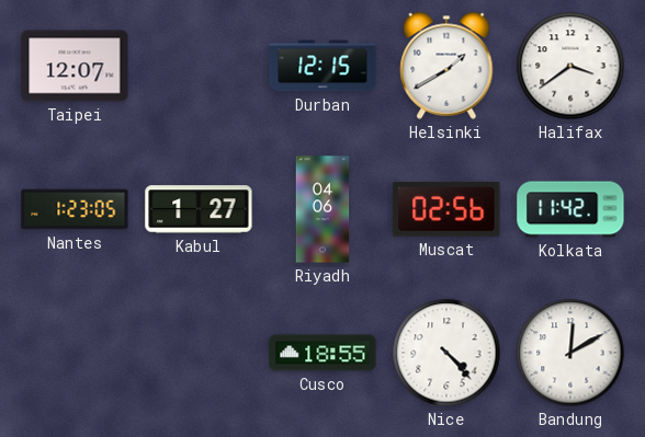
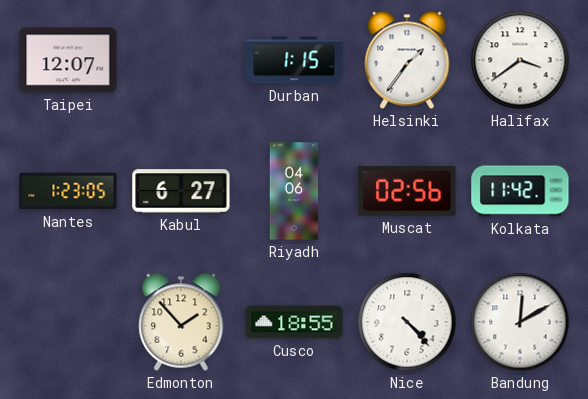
Durban: 12:15 -> 1:15
Helsinki: 1:40 -> 1:36
Kabul: 1:27 -> 6:27
Edmonton: none -> 1:53
